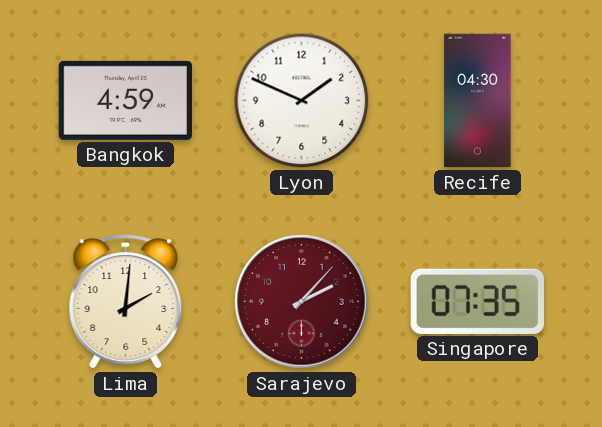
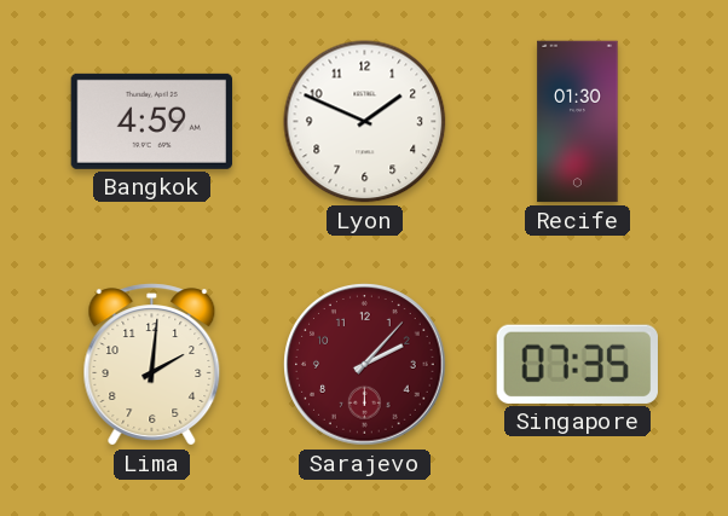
Recife: 04:30 -> 01:30
